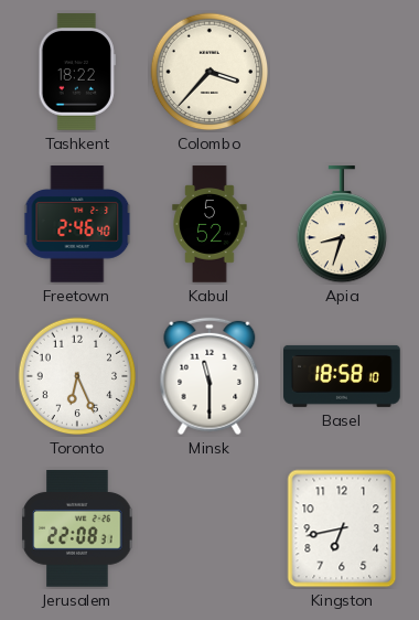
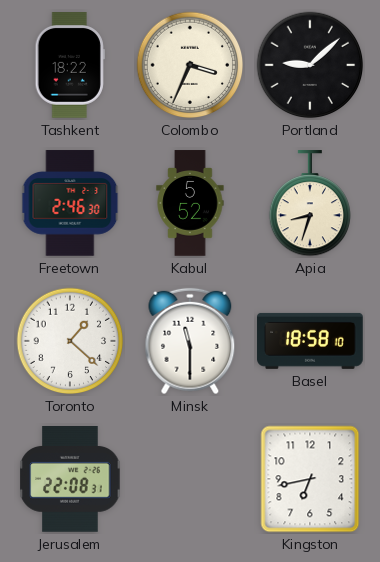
Colombo: 3:37 -> 3:34
Portland: none -> 9:08
Freetown: 2:46:40 -> 2:46:30
Toronto: 6:26 -> 1:22
